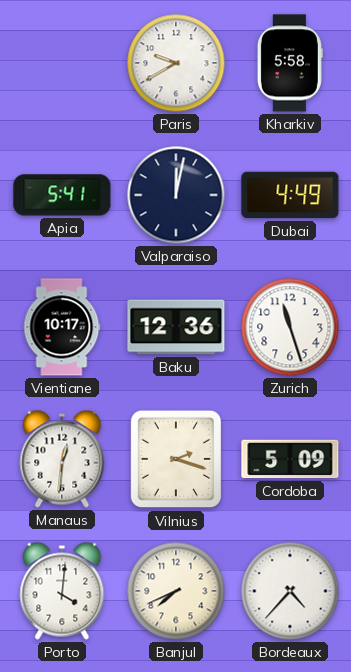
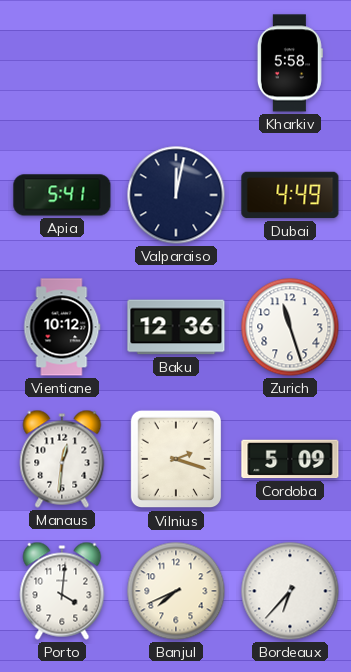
Paris: 9:40 -> none
Vientiane: 10:17 -> 10:12
Bordeaux: 4:37 -> 6:37
